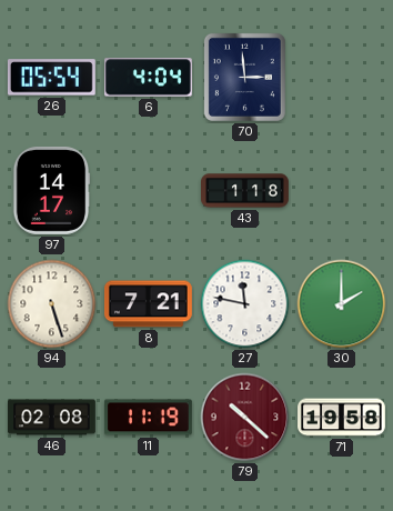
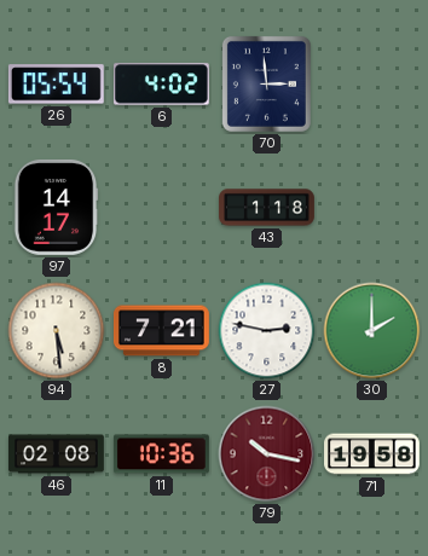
6: 4:04 -> 4:02
94: 5:27 -> 5:29
27: 11:47 -> 2:47
11: 11:19 -> 10:36
79: 10:22 -> 10:17
